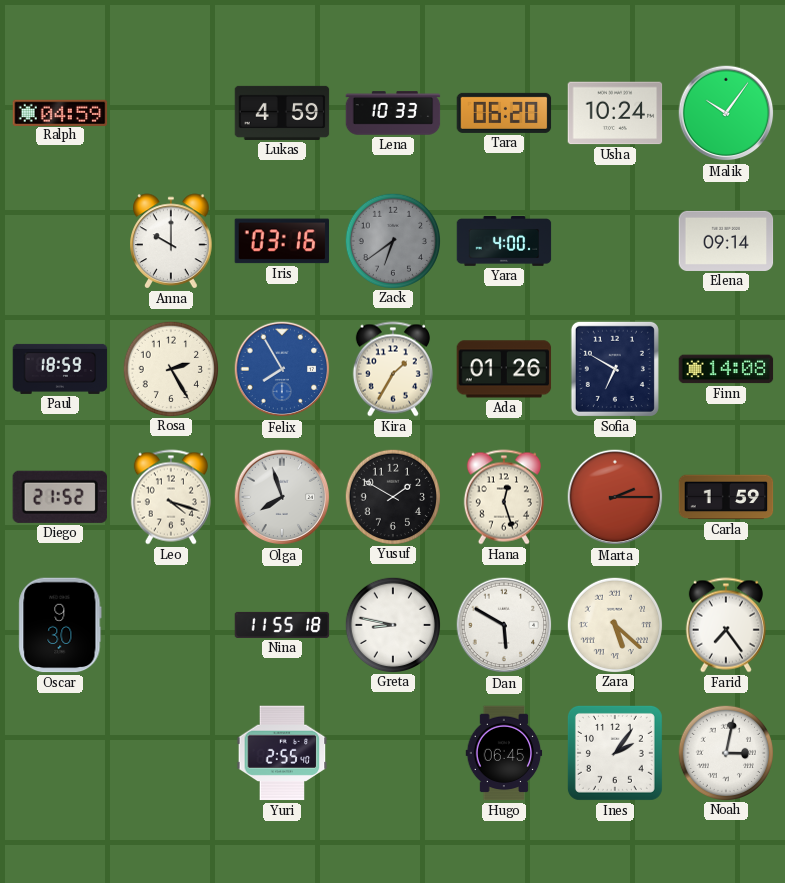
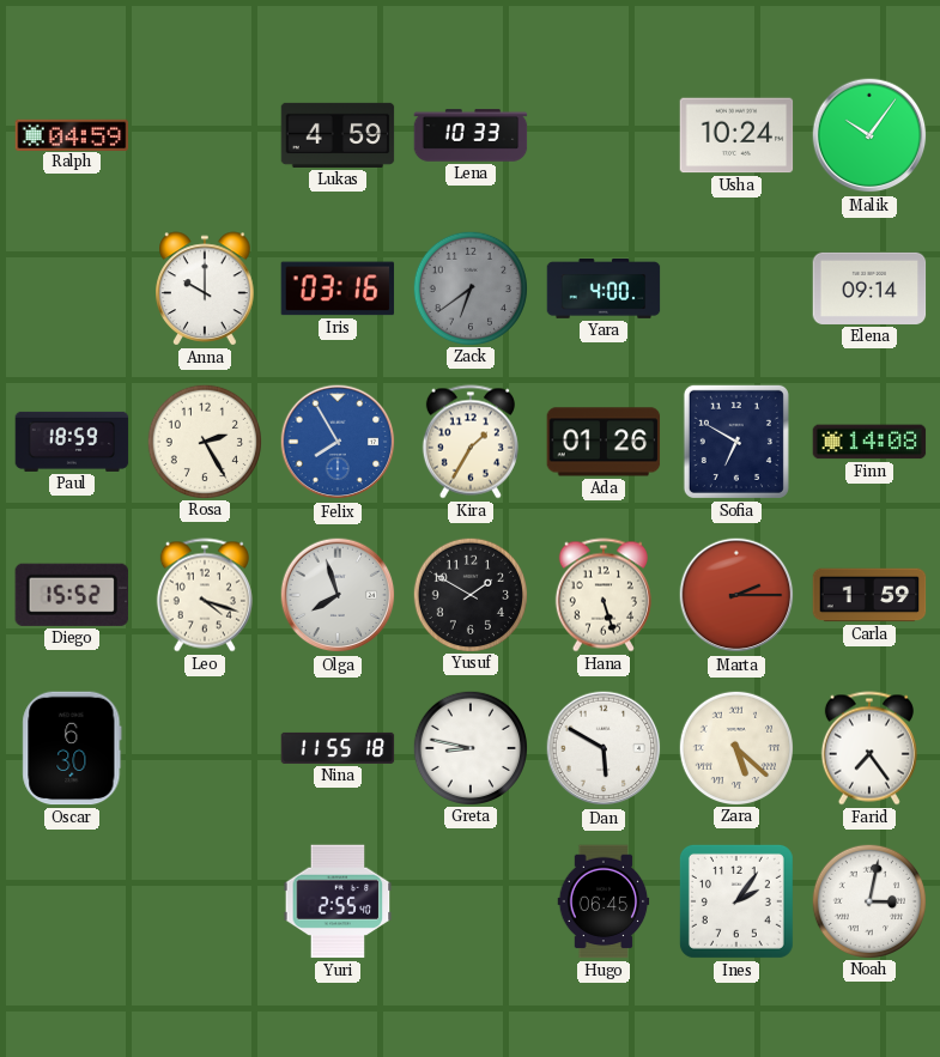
Tara: 06:20 -> none
Diego: 21:52 -> 15:52
Hana: 12:27 -> 5:27
Oscar: 9:30 -> 6:30
